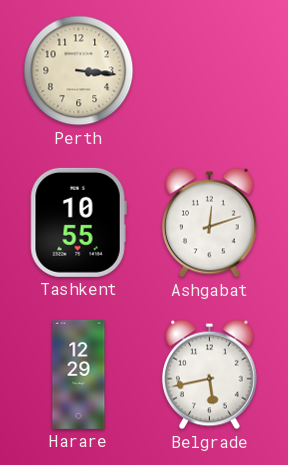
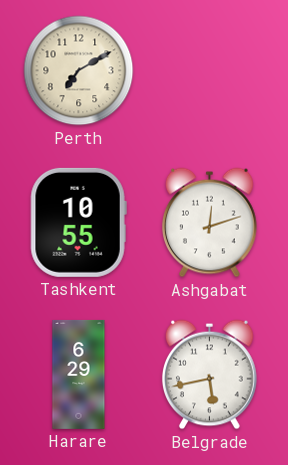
Perth: 3:16 -> 7:10
Harare: 12:29 -> 6:29
